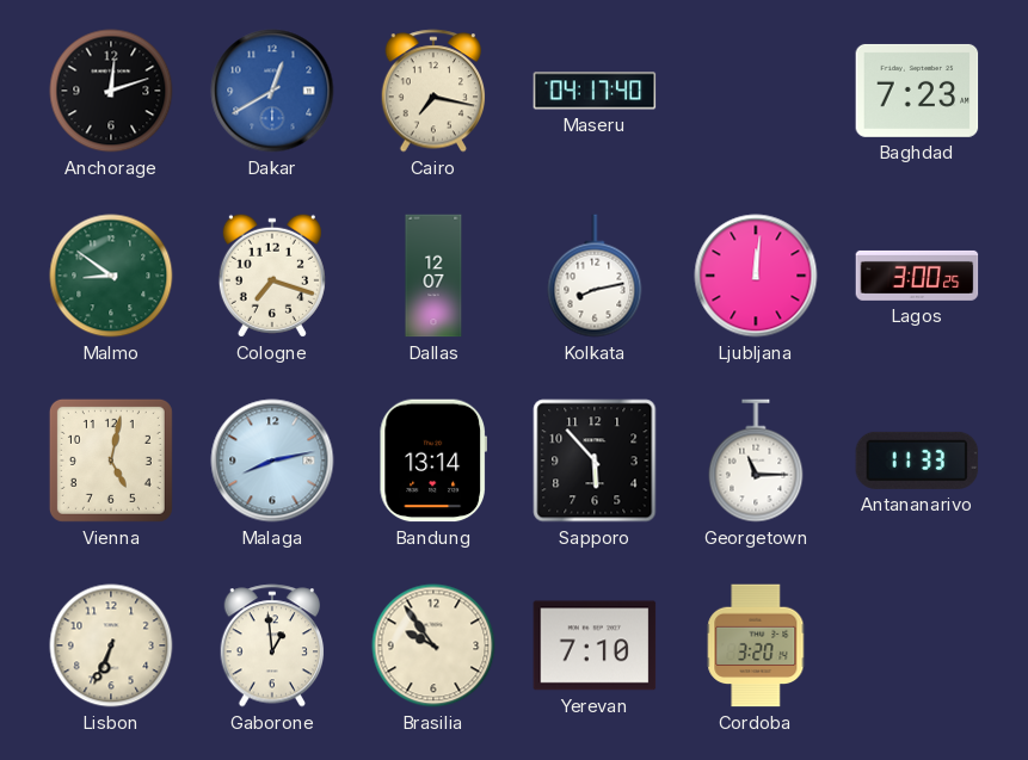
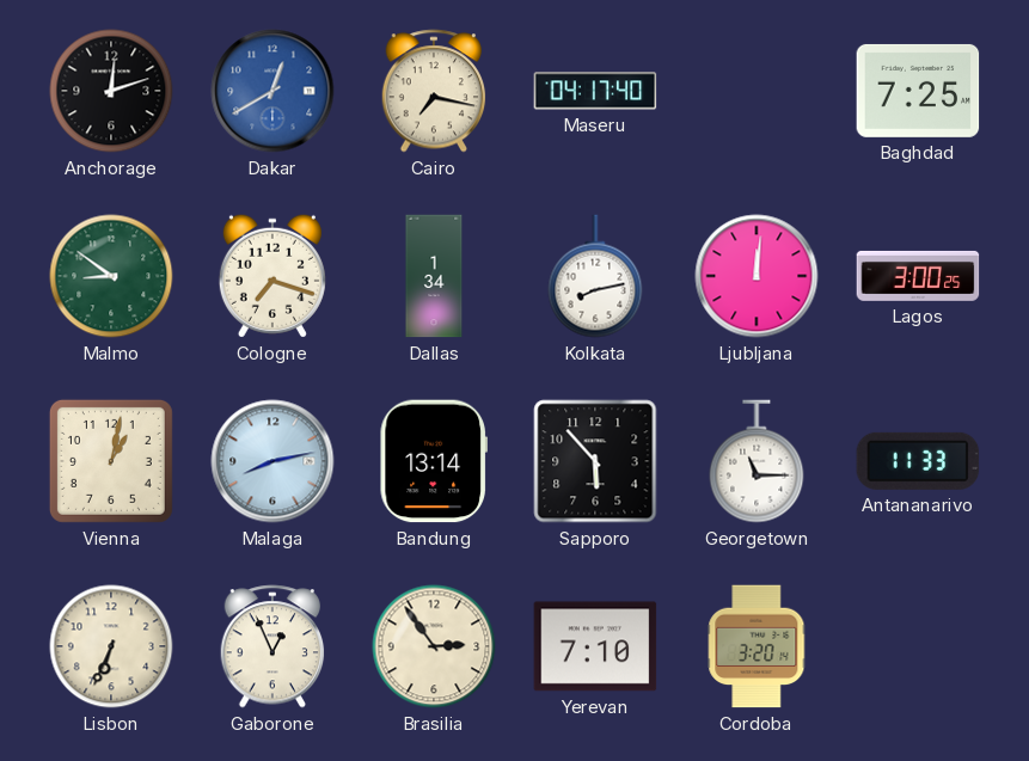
Baghdad: 7:23 -> 7:25
Dallas: 12:07 -> 1:34
Vienna: 5:02 -> 1:02
Gaborone: 12:59 -> 12:56
Brasilia: 9:54 -> 2:54
